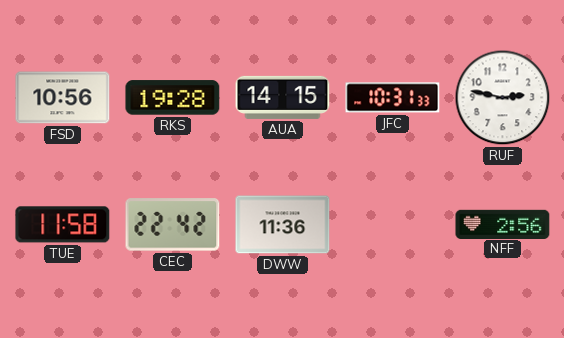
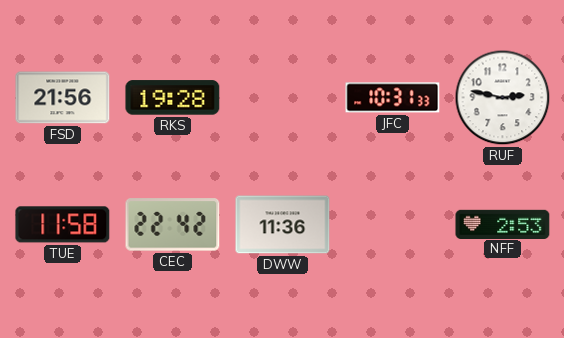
FSD: 10:56 -> 21:56
AUA: 14:15 -> none
NFF: 2:56 -> 2:53
